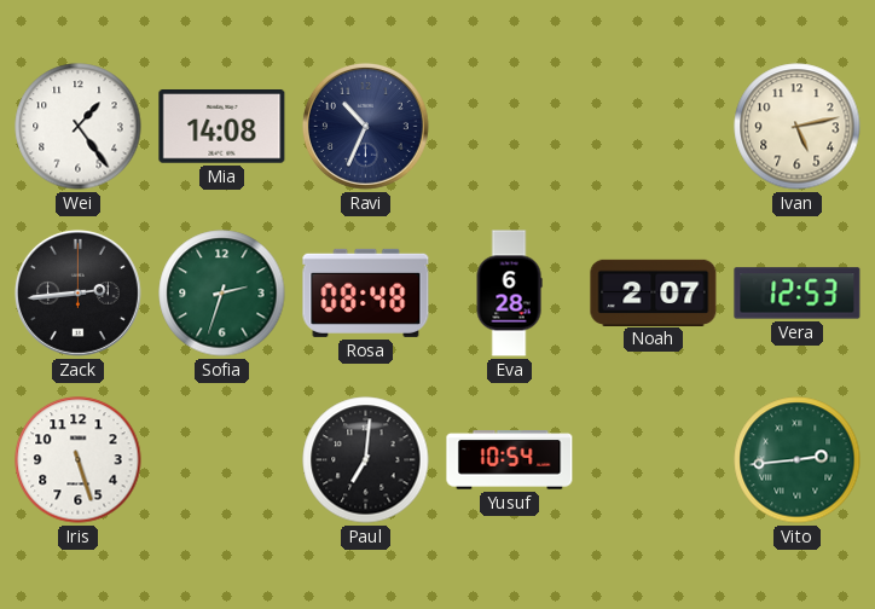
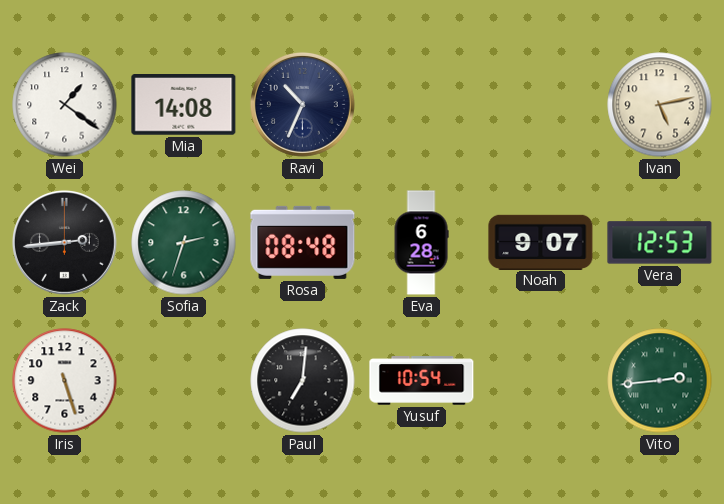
Wei: 1:24 -> 1:21
Noah: 2:07 -> 9:07
